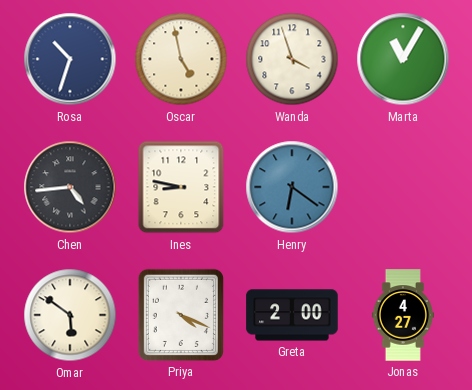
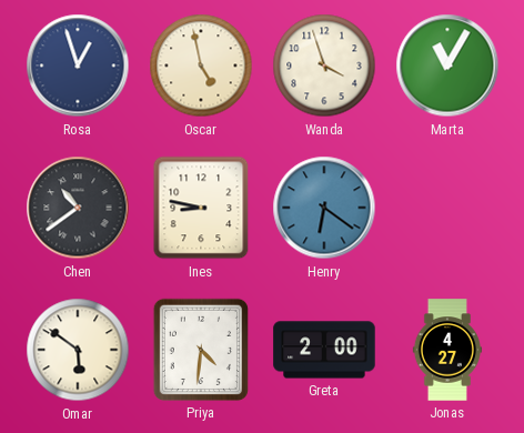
Rosa: 10:33 -> 12:57
Chen: 4:44 -> 10:39
Priya: 4:19 -> 4:31
